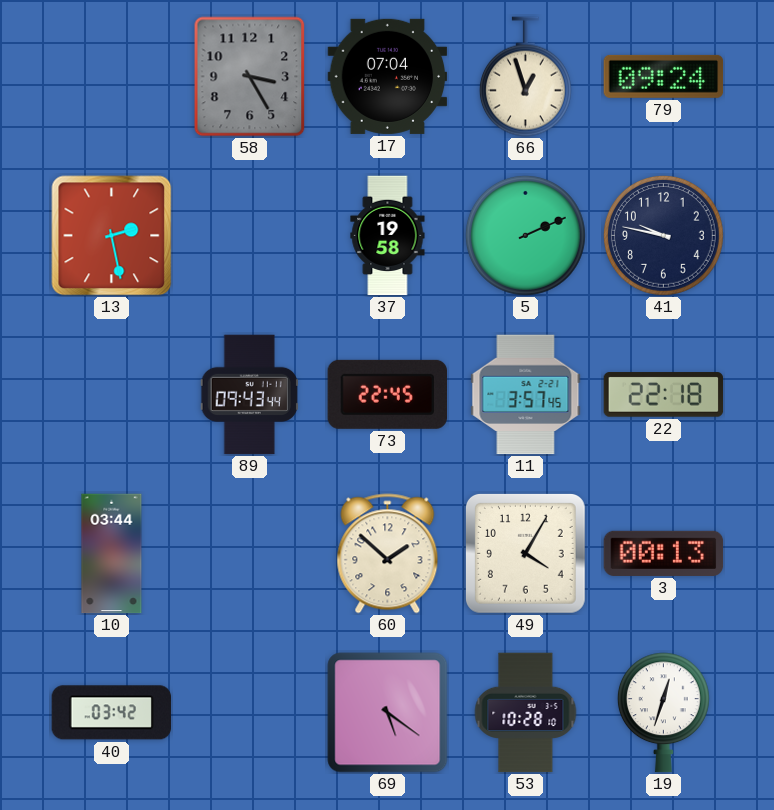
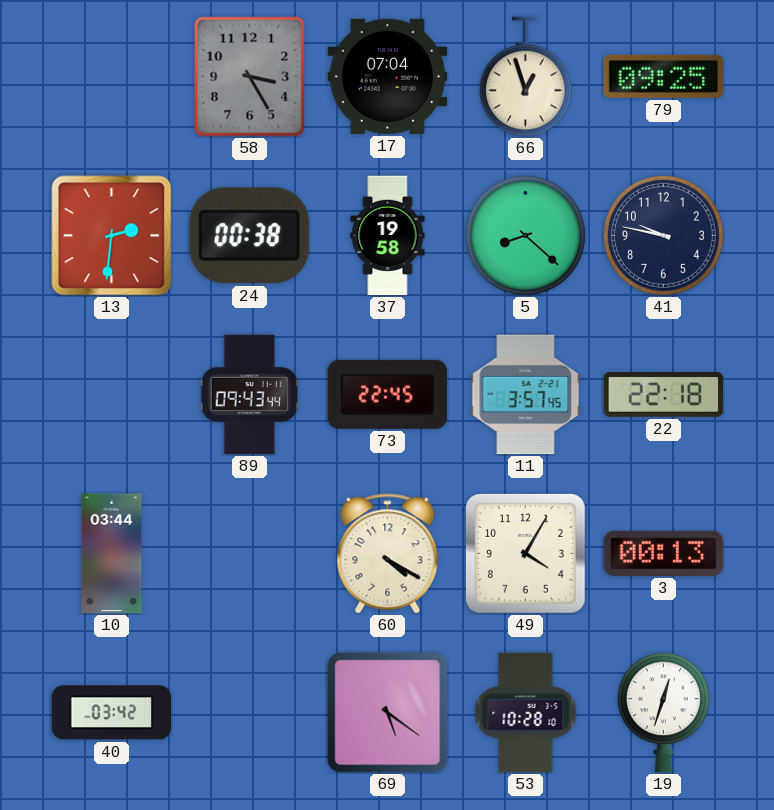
79: 09:24 -> 09:25
13: 2:28 -> 2:31
24: none -> 00:38
5: 2:11 -> 8:22
60: 1:52 -> 4:20
